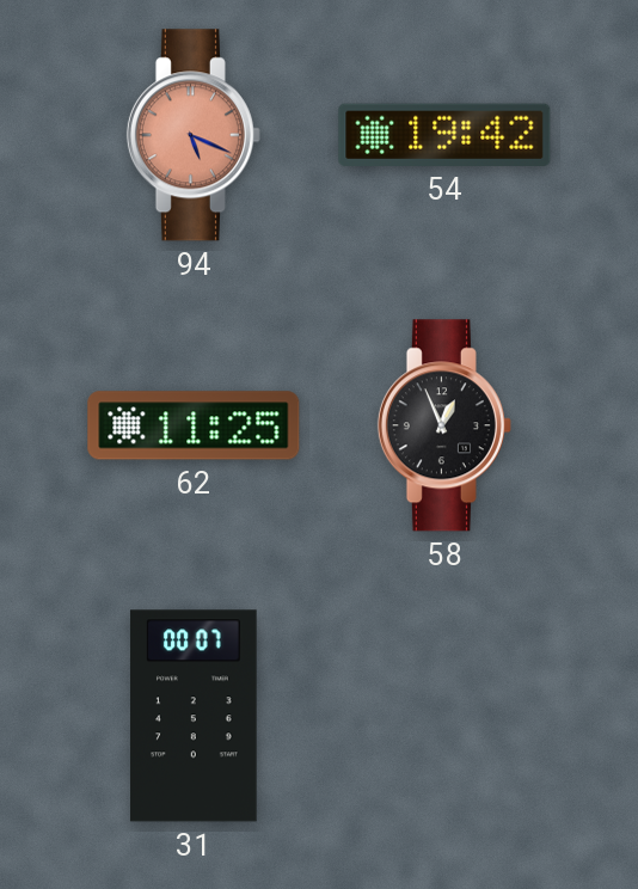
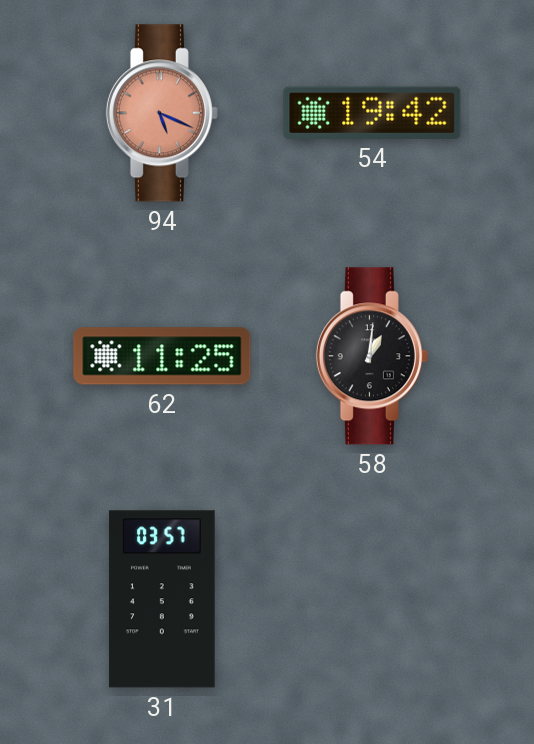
58: 12:56 -> 1:01
31: 00:07 -> 03:57
